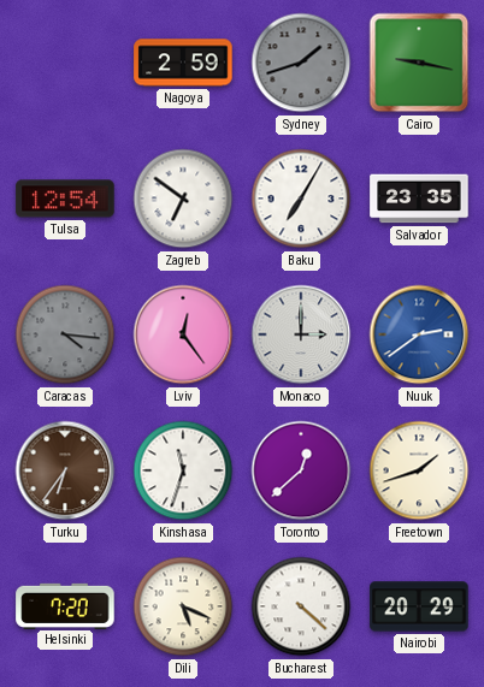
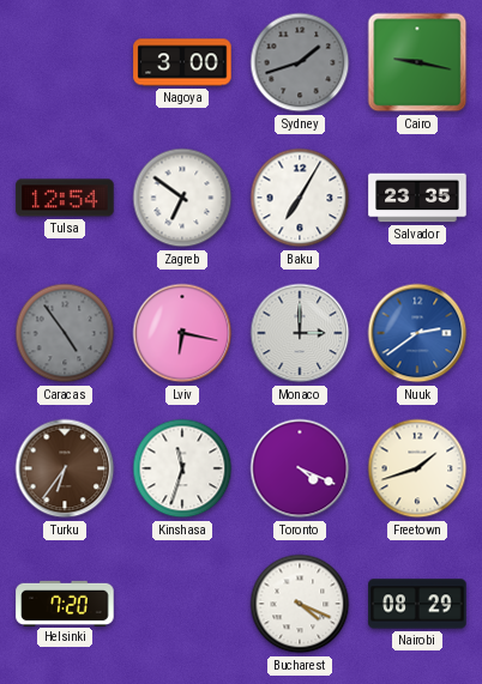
Nagoya: 2:59 -> 3:00
Caracas: 4:16 -> 4:54
Lviv: 12:24 -> 6:17
Toronto: 12:38 -> 4:19
Dili: 5:19 -> none
Bucharest: 4:22 -> 4:19
Nairobi: 20:29 -> 08:29
